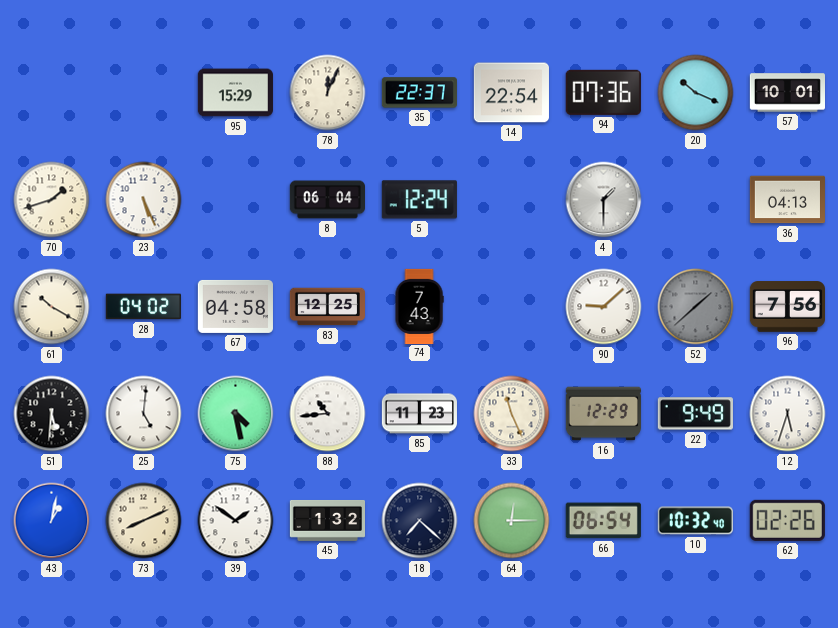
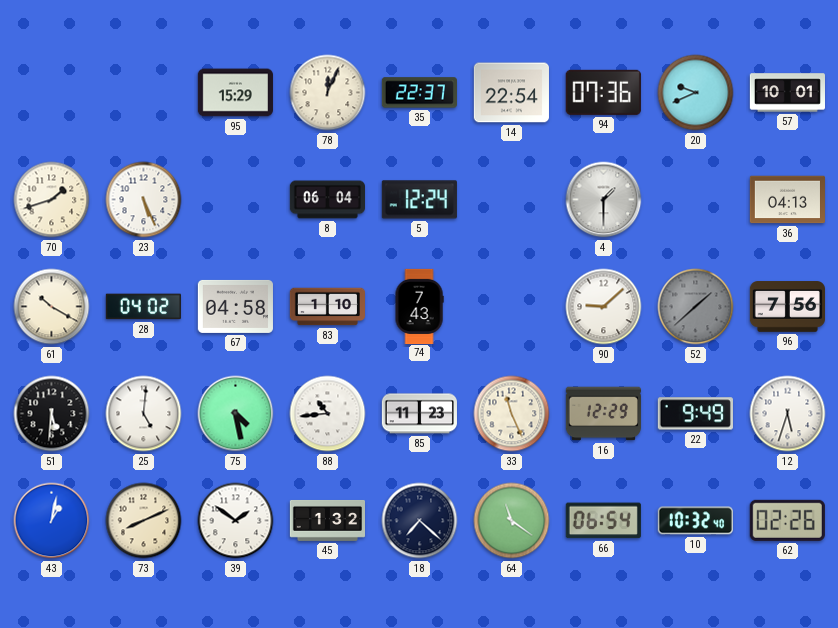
20: 10:19 -> 9:41
83: 12:25 -> 1:10
64: 12:15 -> 11:21
